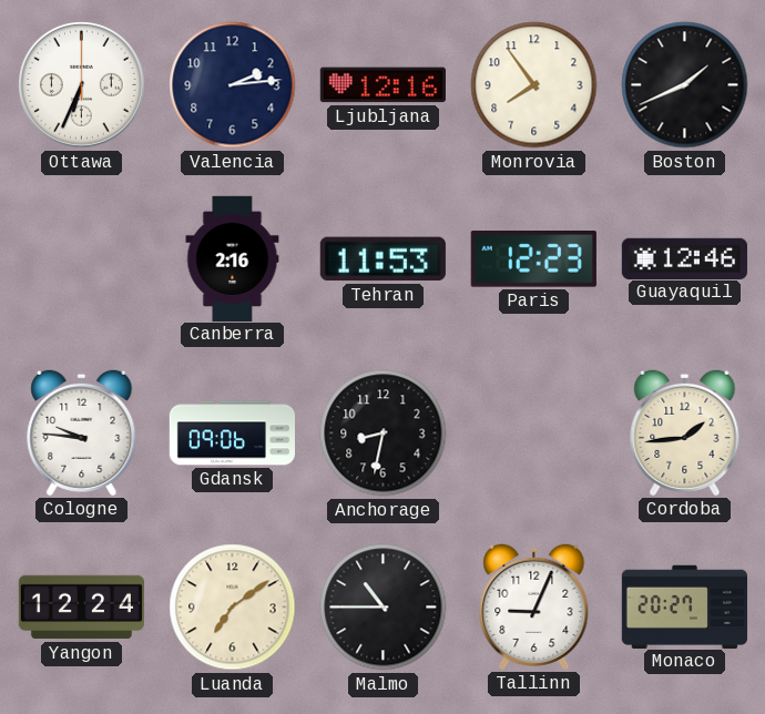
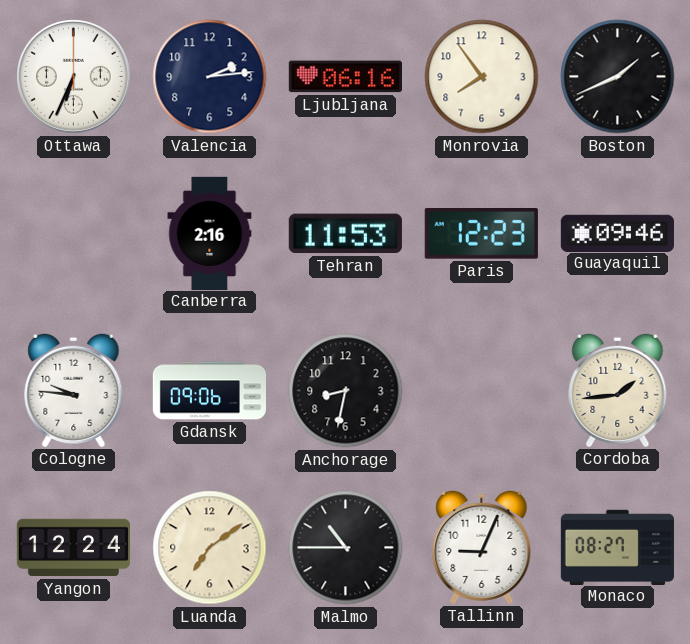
Ljubljana: 12:16 -> 06:16
Guayaquil: 12:46 -> 09:46
Monaco: 20:27 -> 08:27
